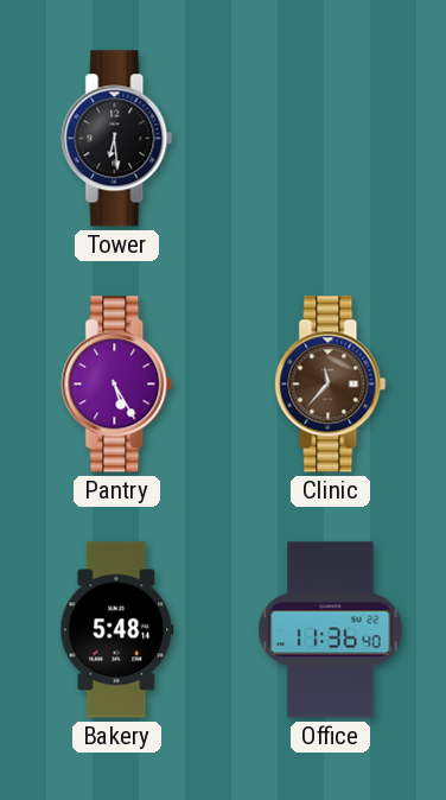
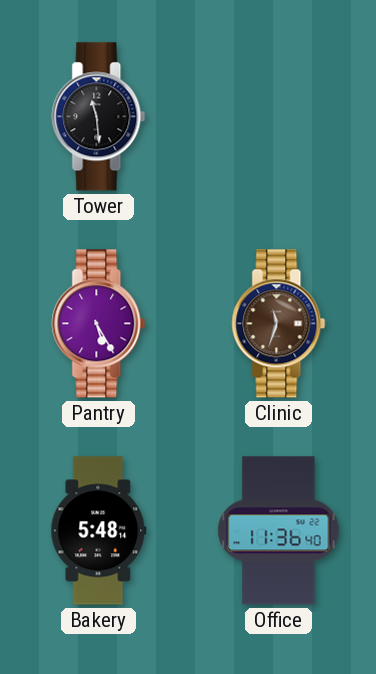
Tower: 6:29 -> 11:29
Clinic: 11:37 -> 11:33
